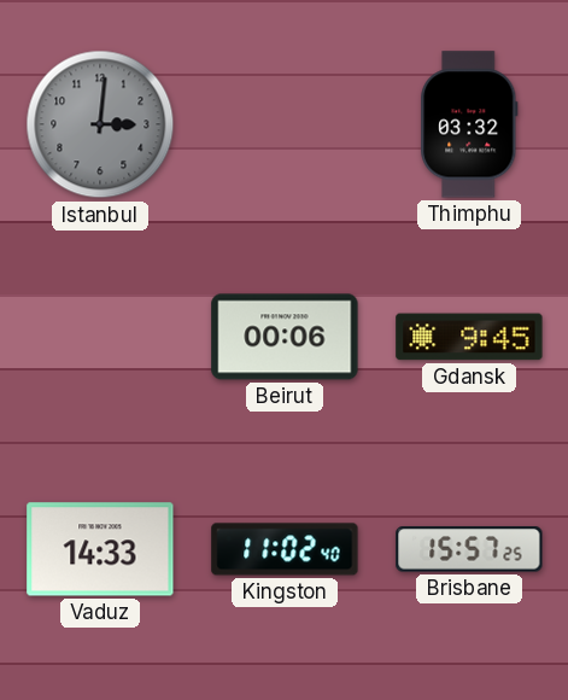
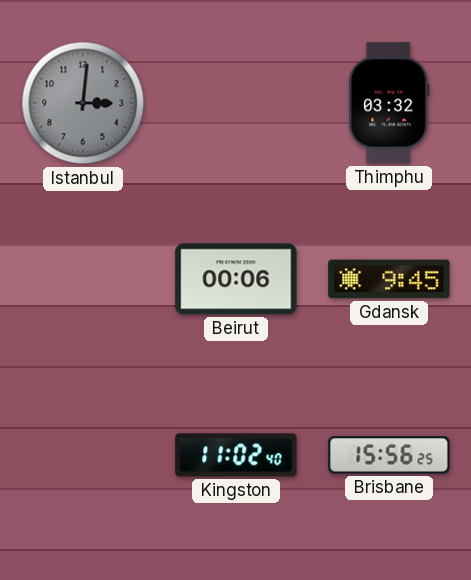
Vaduz: 14:33 -> none
Brisbane: 15:57 -> 15:56
